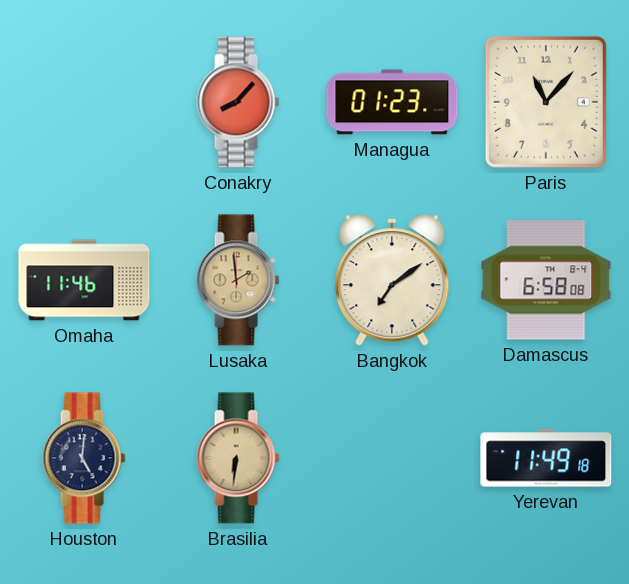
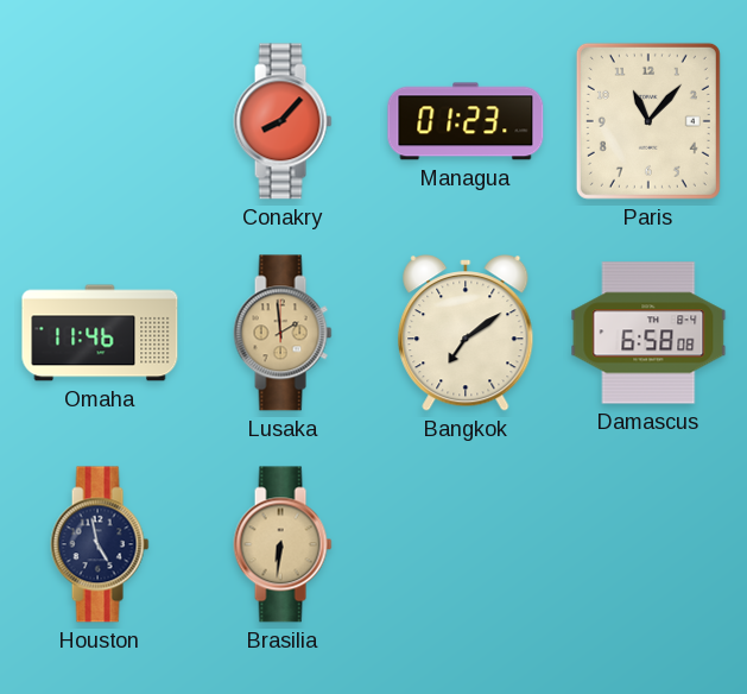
Houston: 5:01 -> 4:58
Yerevan: 11:49 -> none
